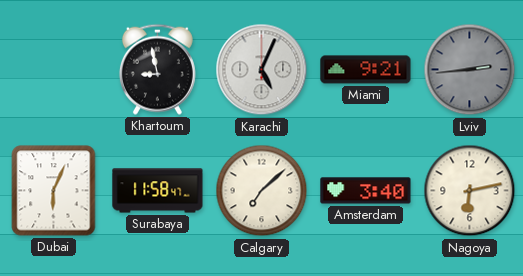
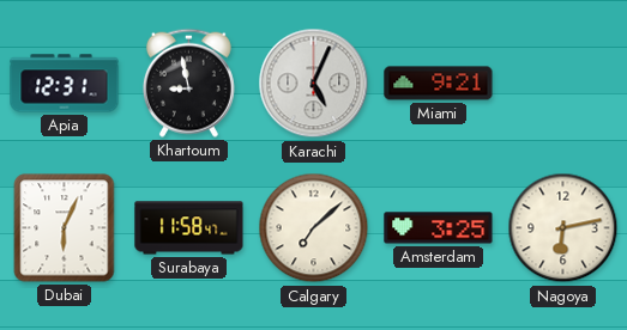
Apia: none -> 12:31
Lviv: 2:44 -> none
Amsterdam: 3:40 -> 3:25
